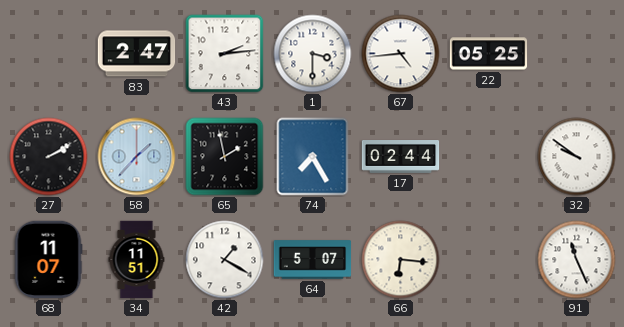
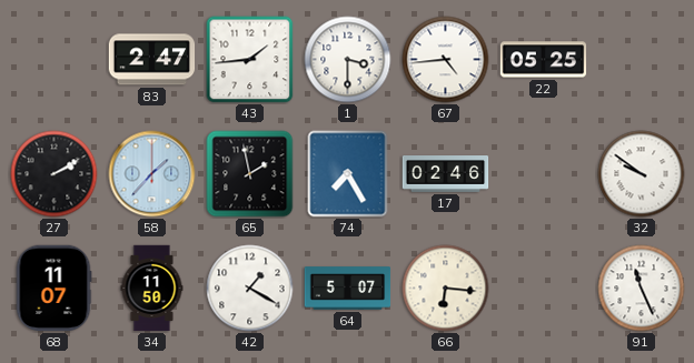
43: 2:14 -> 1:44
17: 02:44 -> 02:46
34: 11:51 -> 11:50
